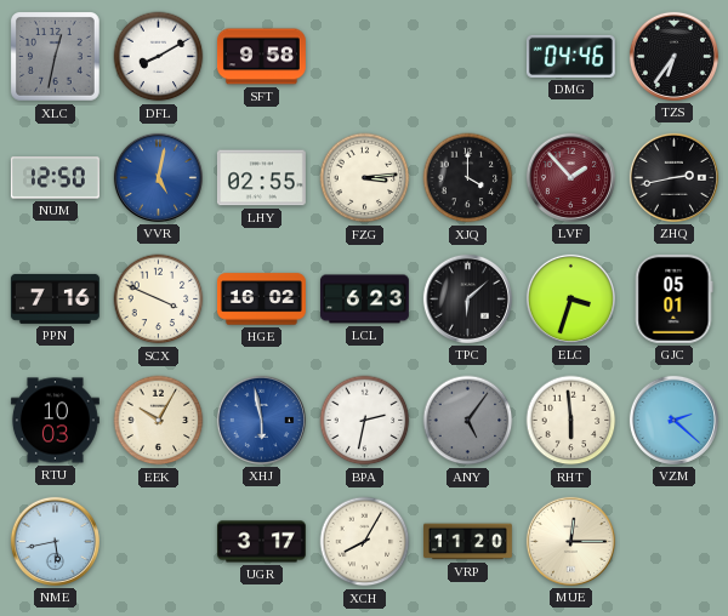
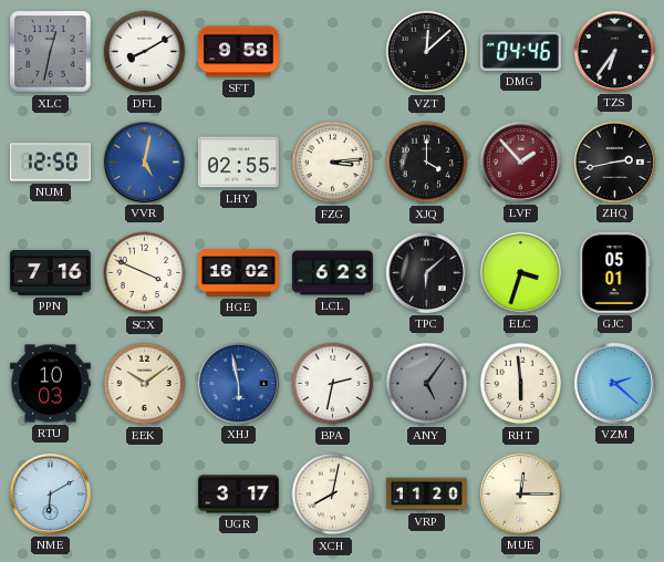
VZT: none -> 12:08
EEK: 10:05 -> 10:09
NME: 5:43 -> 6:10
XCH: 8:05 -> 8:02
